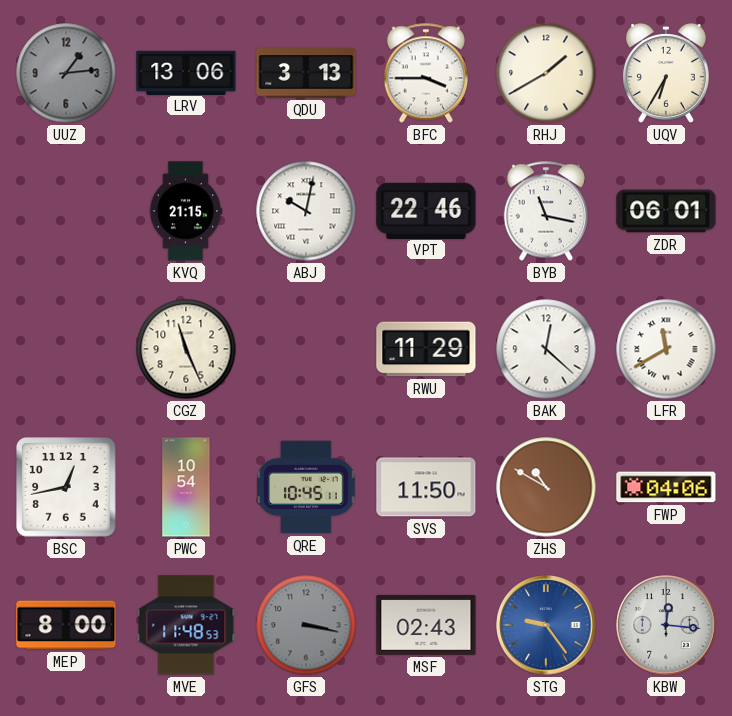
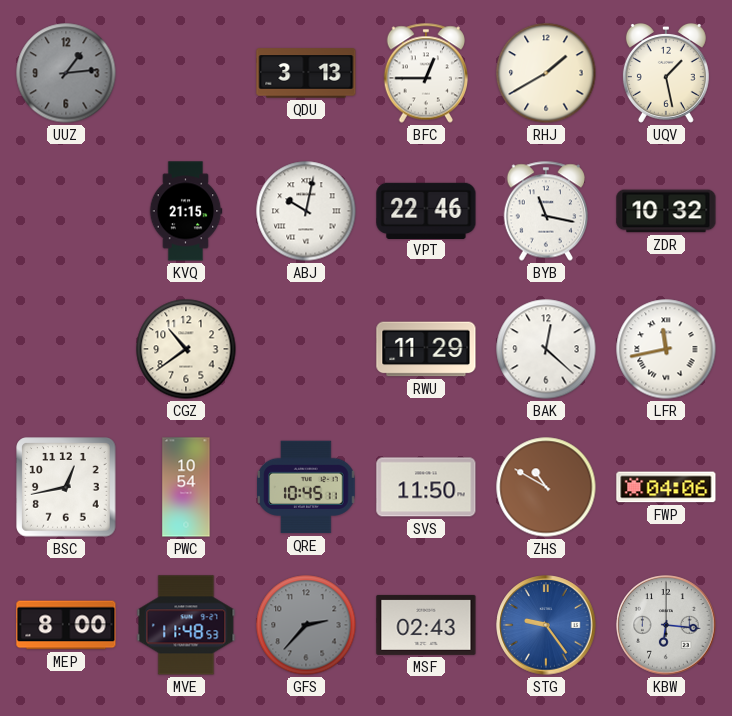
LRV: 13:06 -> none
BFC: 3:45 -> 12:45
UQV: 6:35 -> 1:28
ZDR: 06:01 -> 10:32
CGZ: 11:26 -> 10:39
LFR: 11:40 -> 11:43
GFS: 3:17 -> 2:37
KBW: 12:16 -> 6:16
